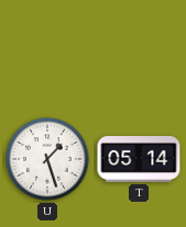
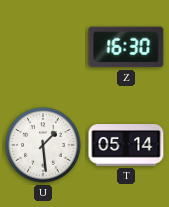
Z: none -> 16:30
U: 1:27 -> 1:29
